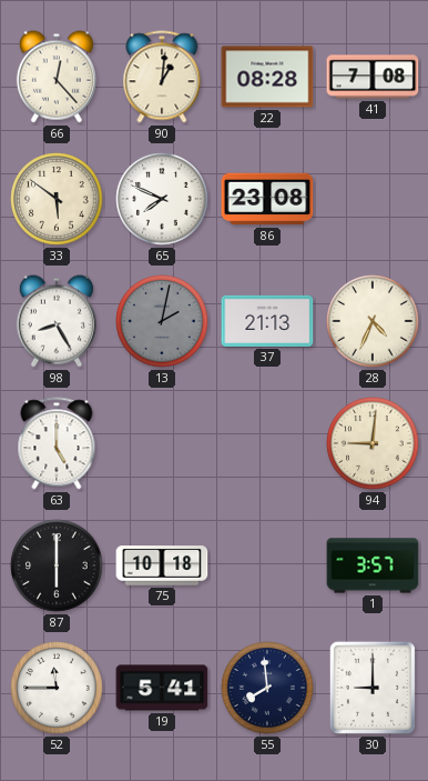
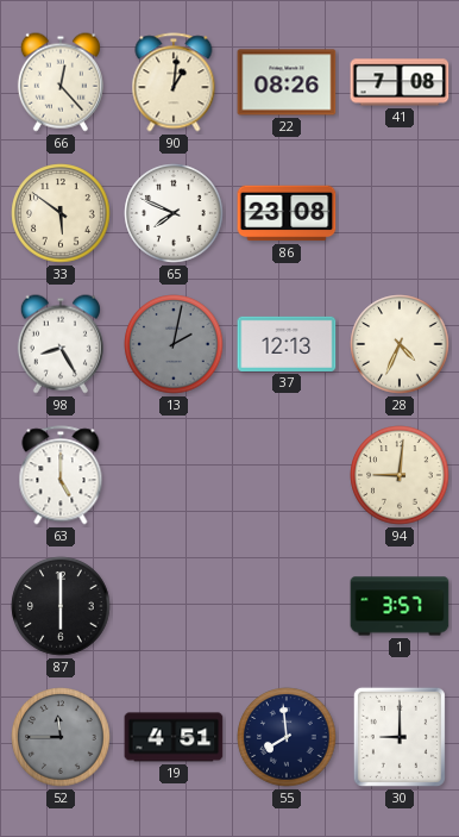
22: 08:28 -> 08:26
37: 21:13 -> 12:13
75: 10:18 -> none
52 dial: white -> grey
19: 5:41 -> 4:51
